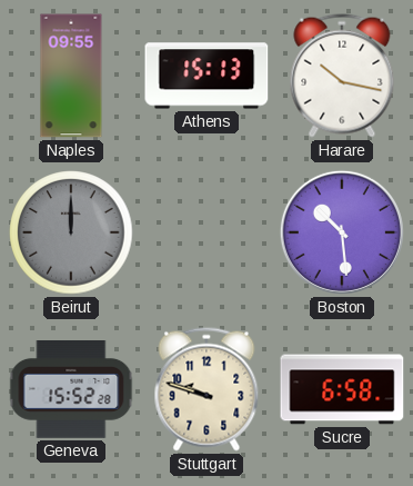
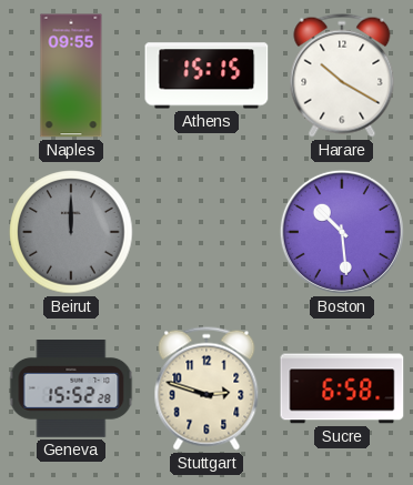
Athens: 15:13 -> 15:15
Harare: 10:17 -> 10:20
Stuttgart: 9:48 -> 2:48
